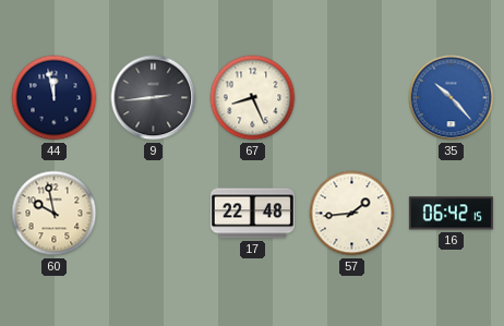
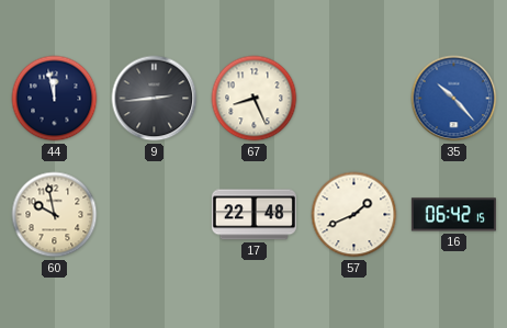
57: 1:44 -> 1:41
